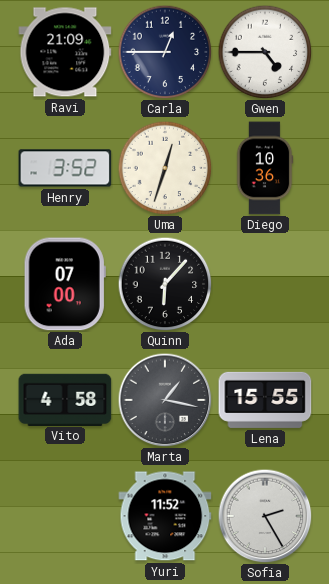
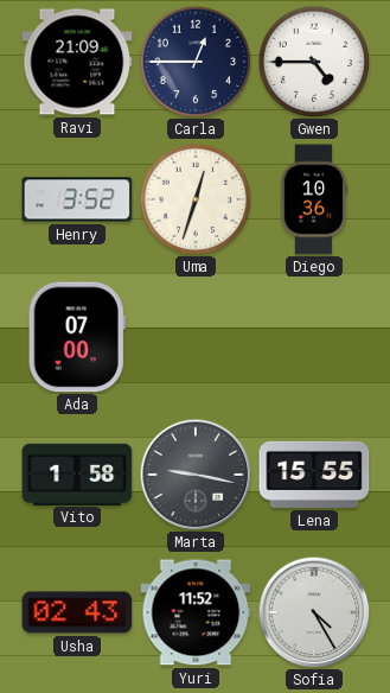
Quinn: 6:07 -> none
Vito: 4:58 -> 1:58
Marta: 1:17 -> 9:17
Usha: none -> 02:43
Sofia: 2:25 -> 4:25
